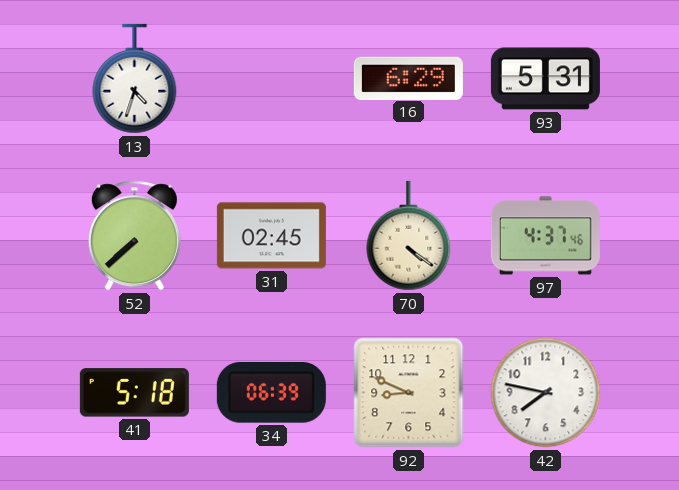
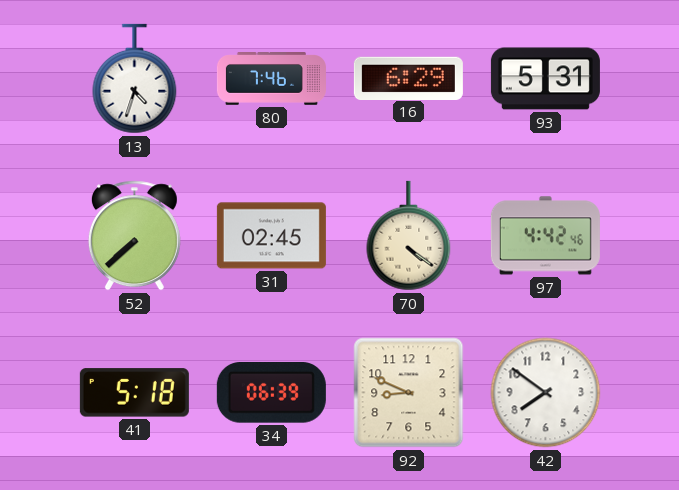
80: none -> 7:46
97: 4:37 -> 4:42
42: 7:47 -> 7:51
